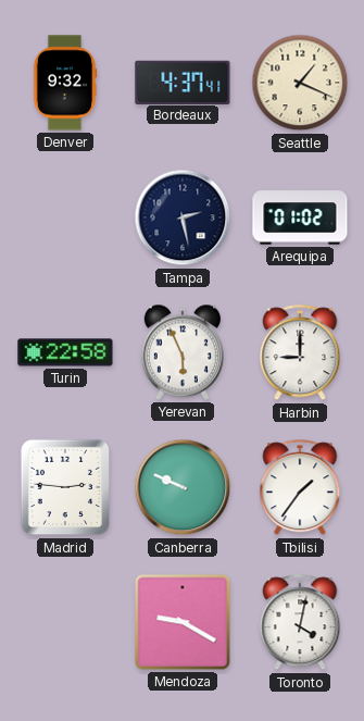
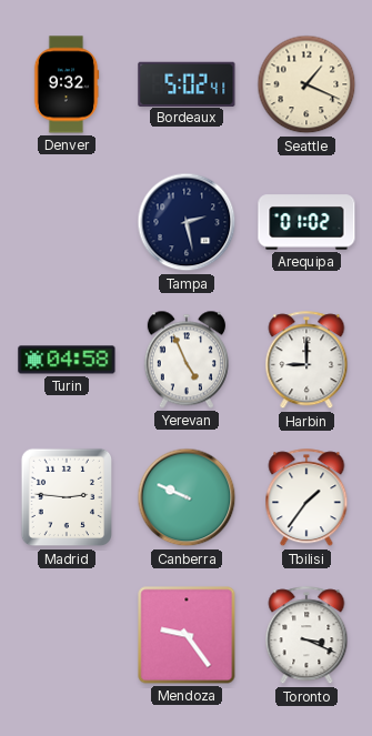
Bordeaux: 4:37 -> 5:02
Turin: 22:58 -> 04:58
Yerevan: 5:56 -> 4:56
Mendoza: 9:20 -> 9:24
Toronto: 4:02 -> 3:19
